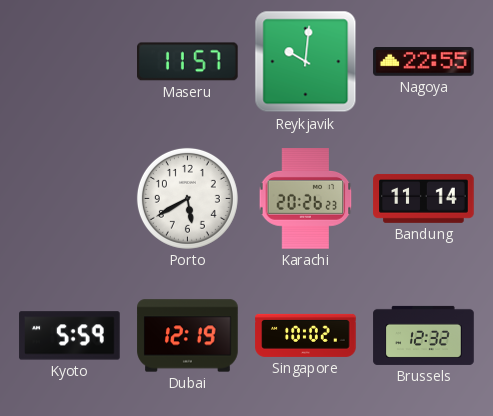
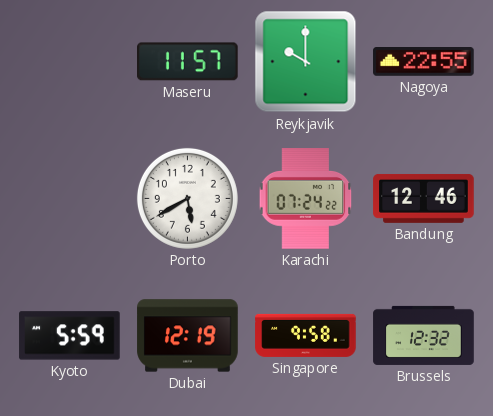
Reykjavik: 10:01 -> 10:00
Karachi: 20:26 -> 07:24
Bandung: 11:14 -> 12:46
Singapore: 10:02 -> 9:58
